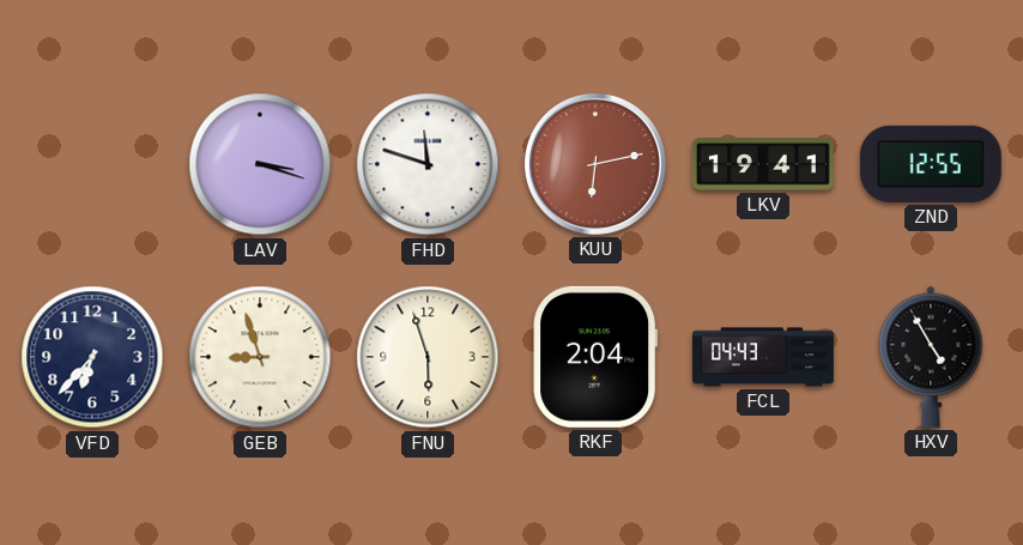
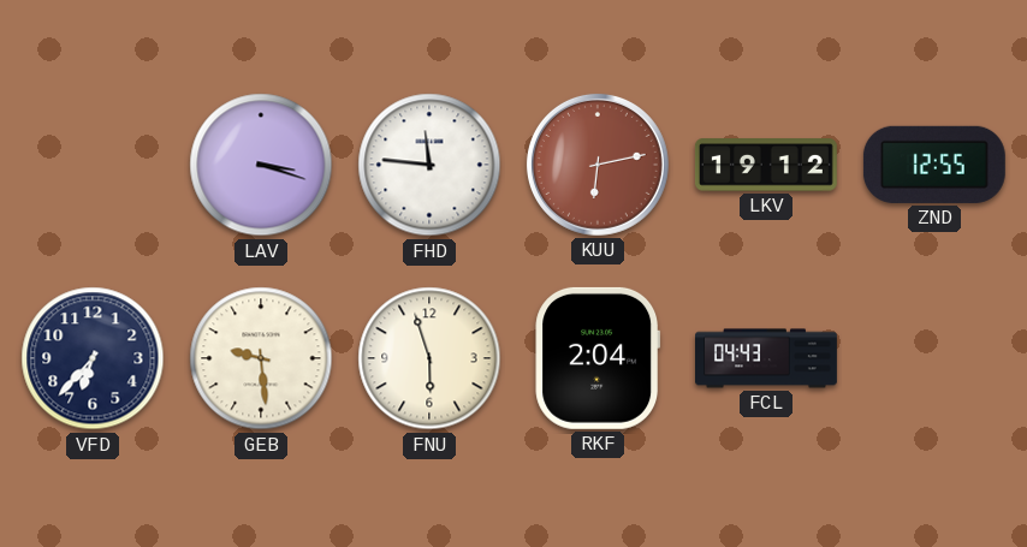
FHD: 11:48 -> 11:46
LKV: 19:41 -> 19:12
GEB: 8:57 -> 9:29
HXV: 4:55 -> none
